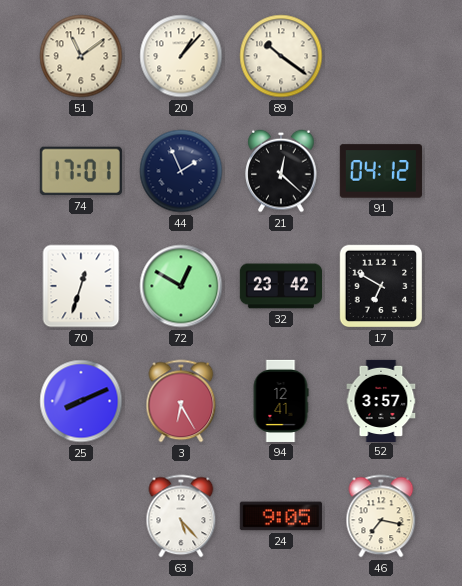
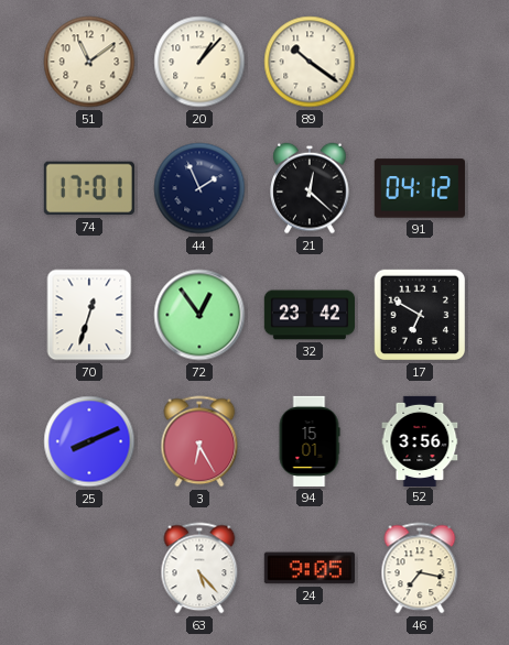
72: 12:50 -> 12:54
94: 12:41 -> 15:01
52: 3:57 -> 3:56
